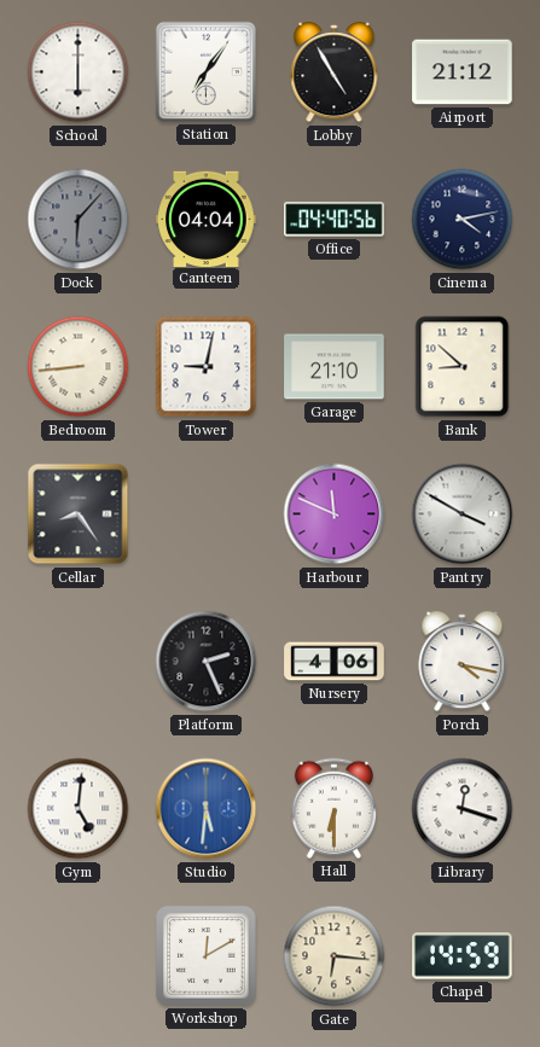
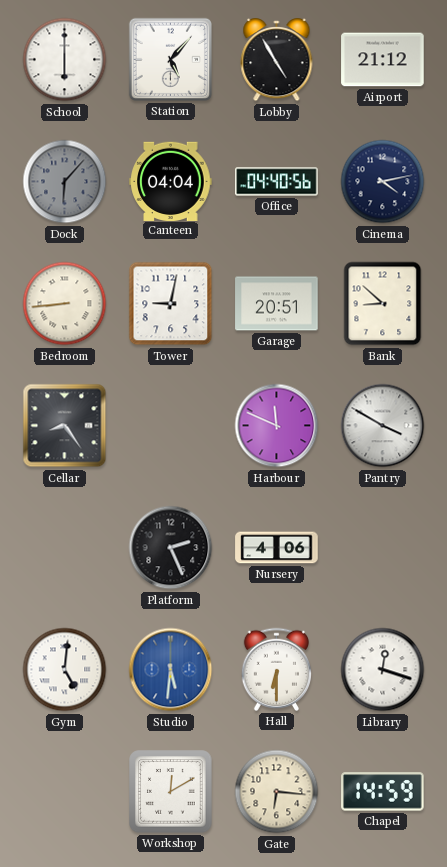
Station: 7:06 -> 5:07
Garage: 21:10 -> 20:51
Porch: 4:17 -> none
